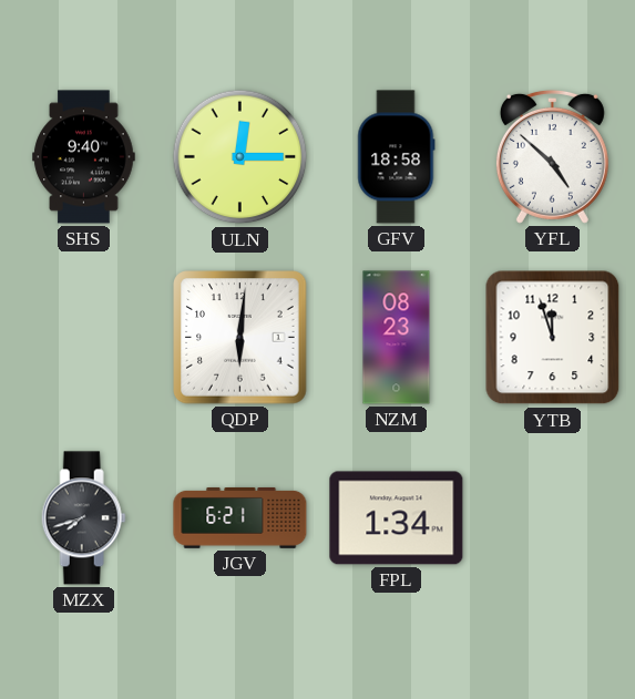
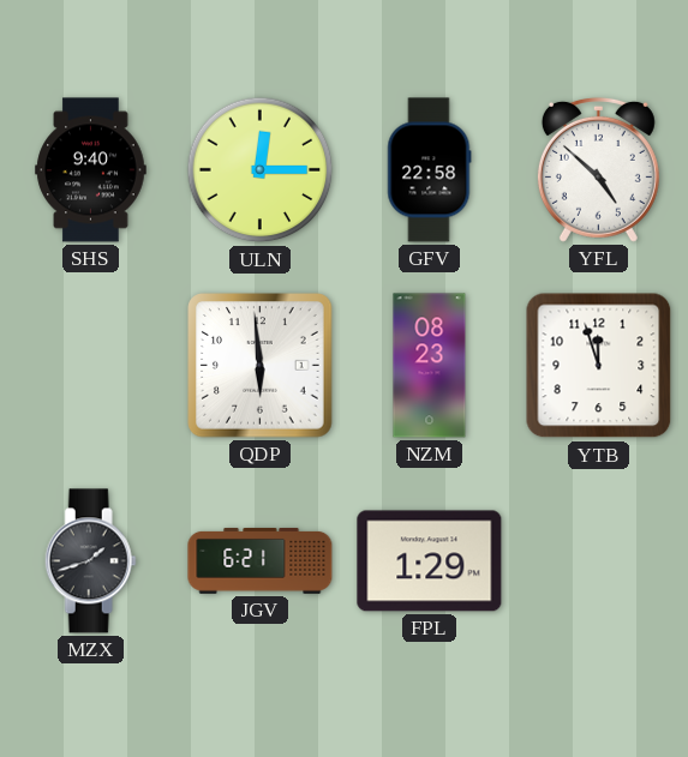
GFV: 18:58 -> 22:58
QDP: 6:01 -> 5:59
MZX: 7:42 -> 1:42
FPL: 1:34 -> 1:29
